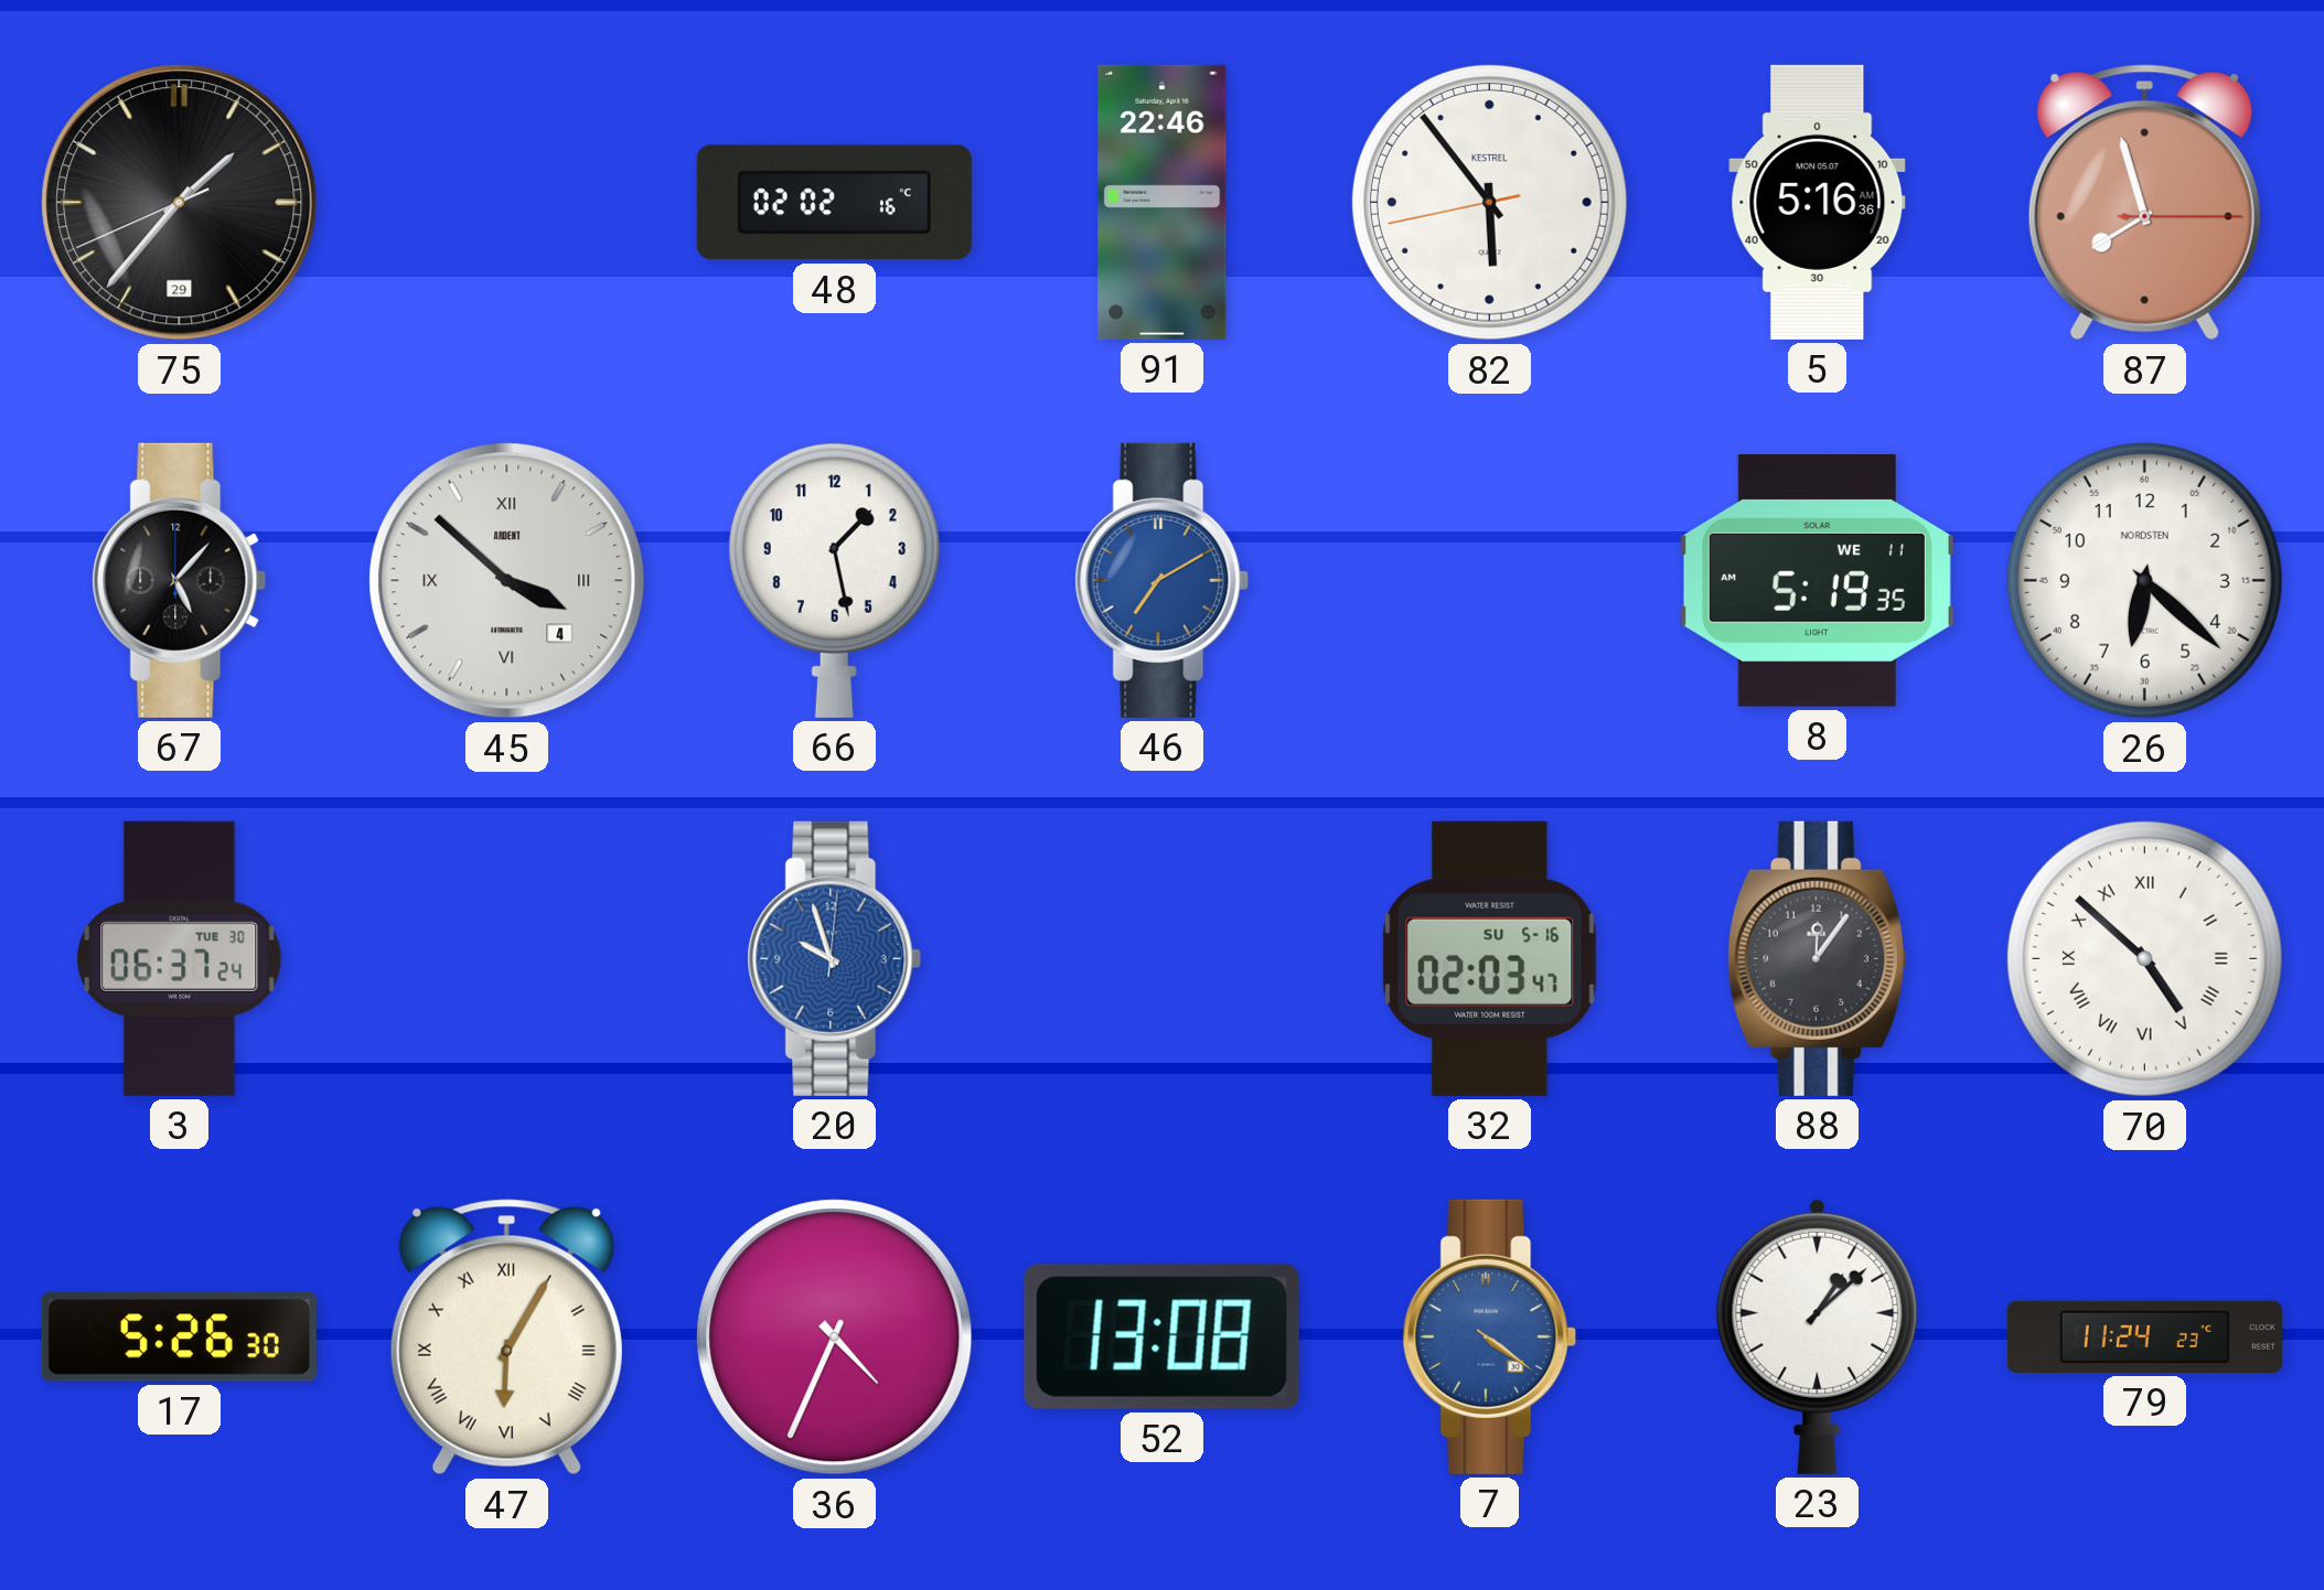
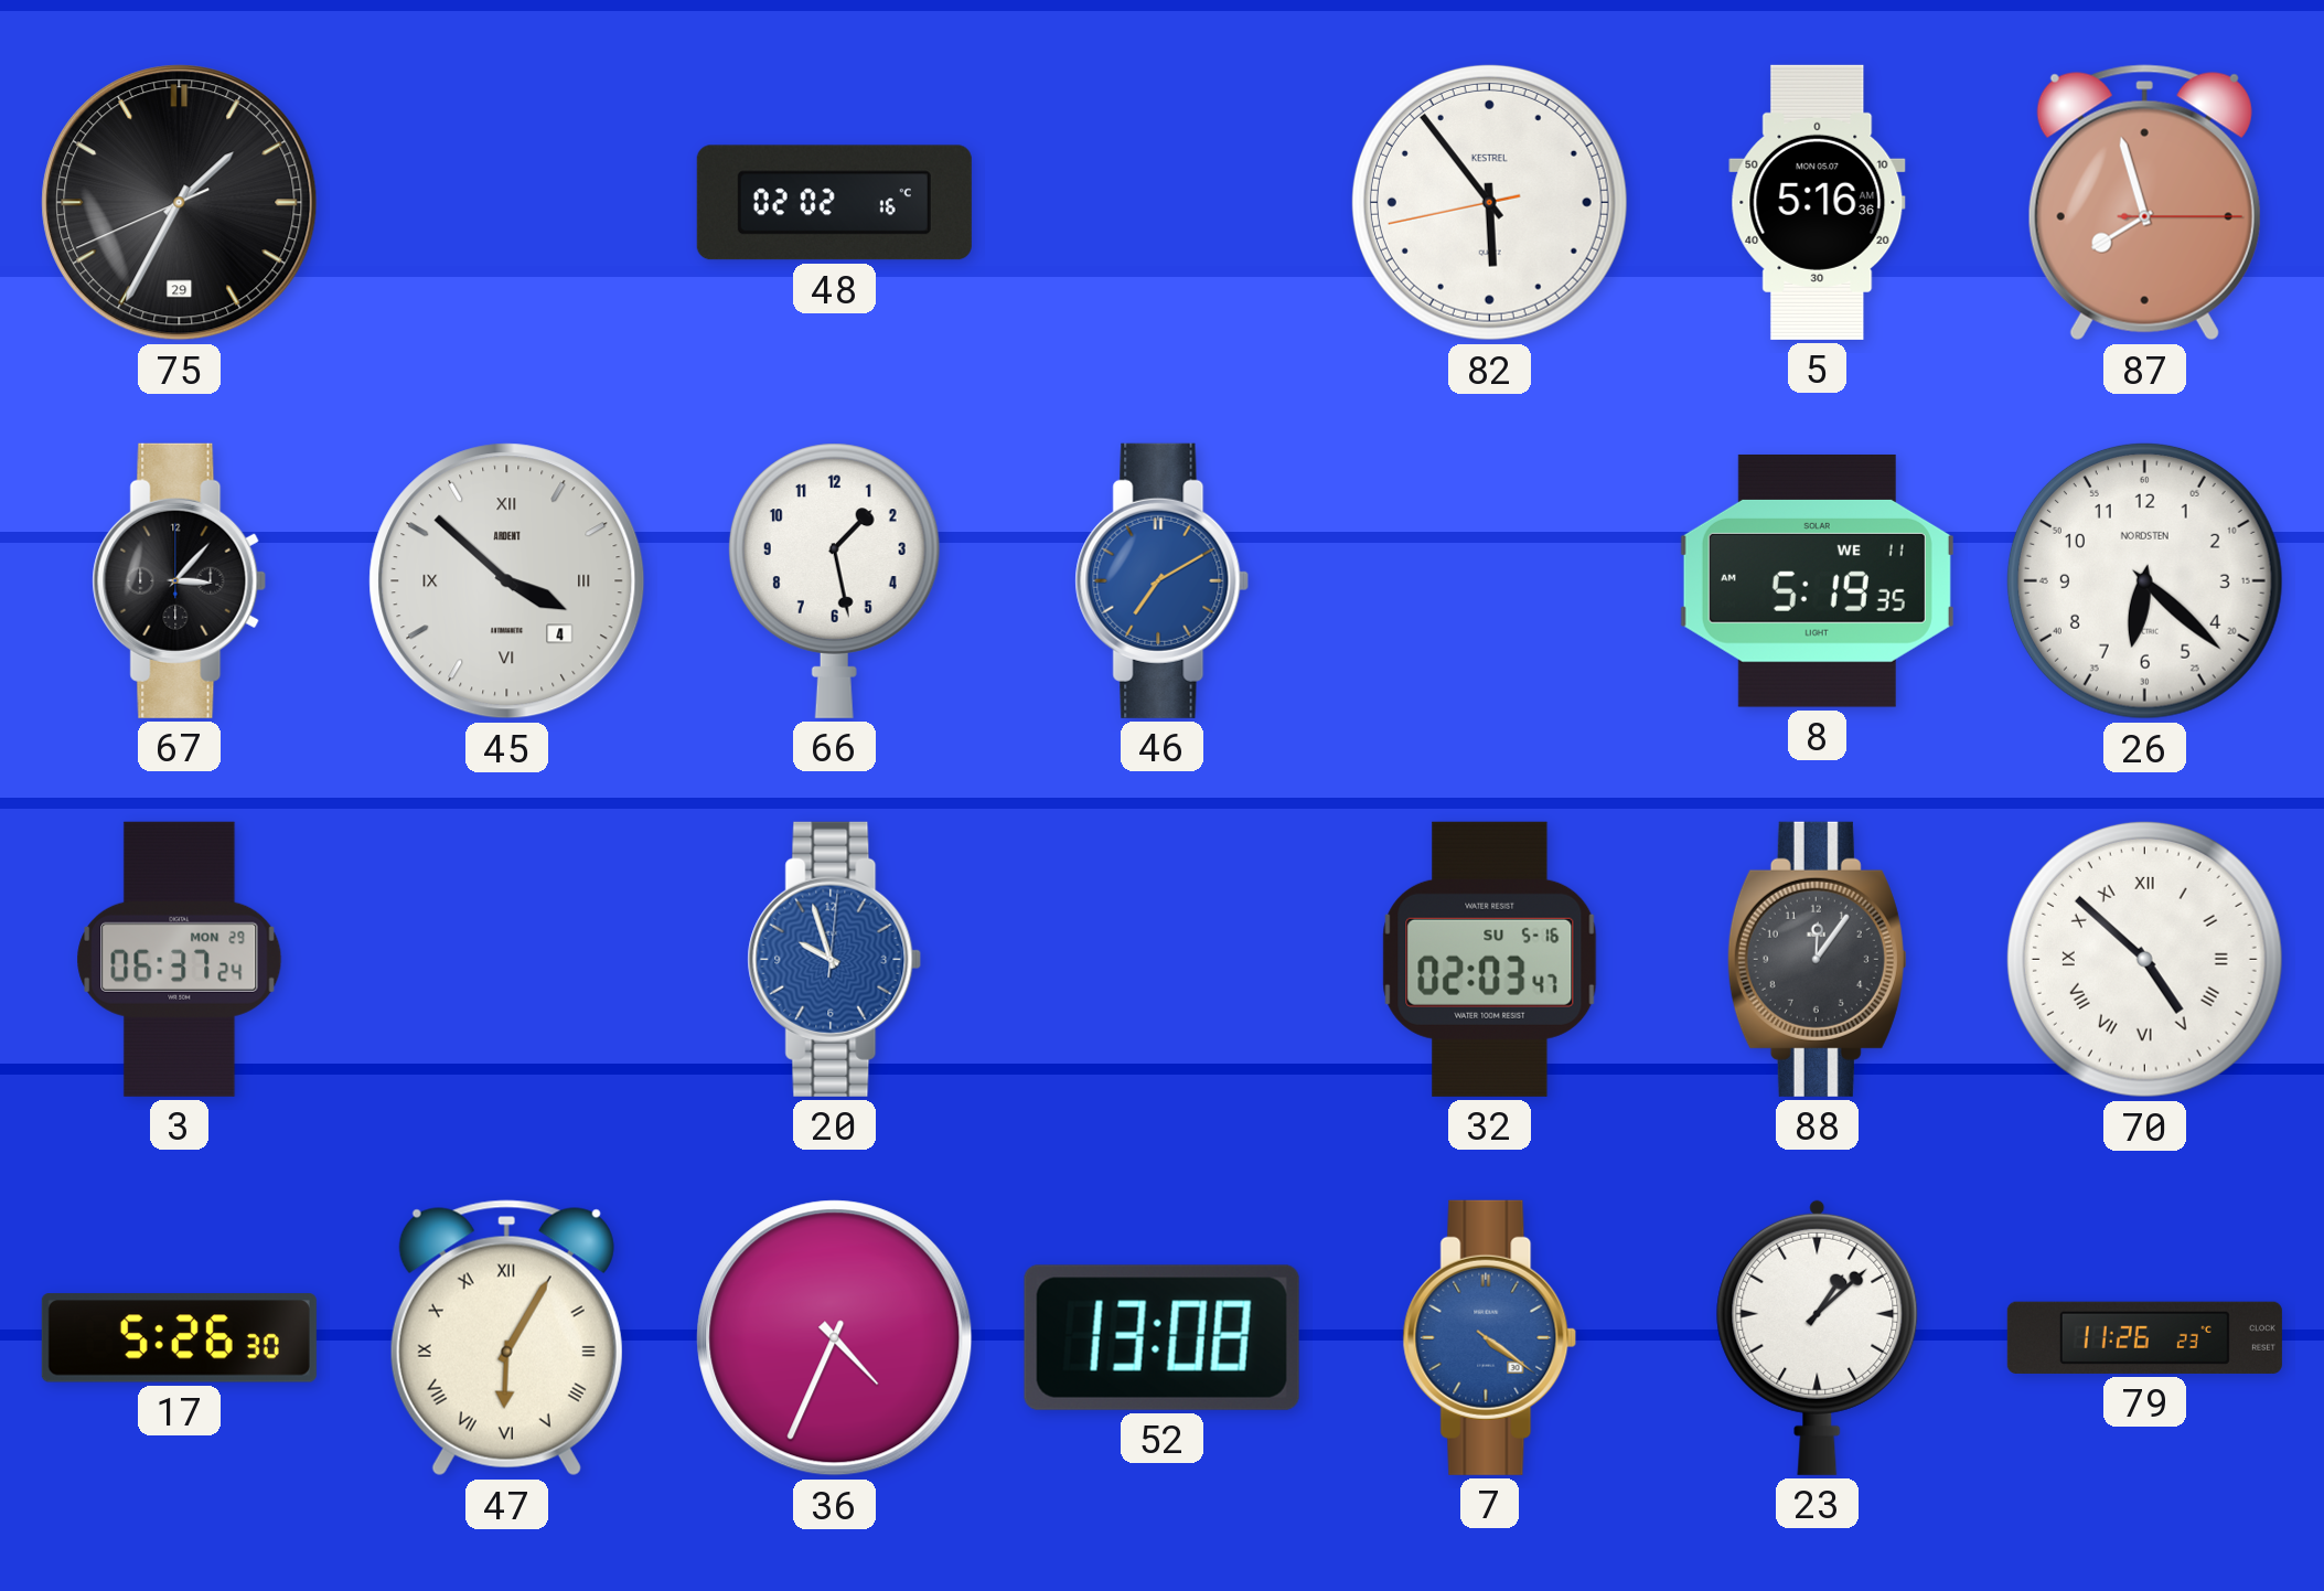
75: 1:36 -> 1:34
91: 22:46 -> none
67: 5:07 -> 3:07
3 date: TUE 30 -> MON 29
79: 11:24 -> 11:26
